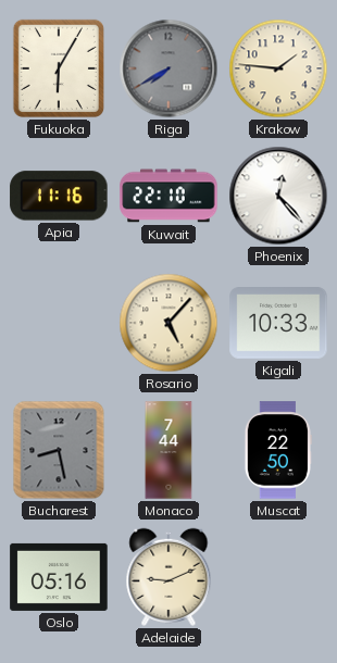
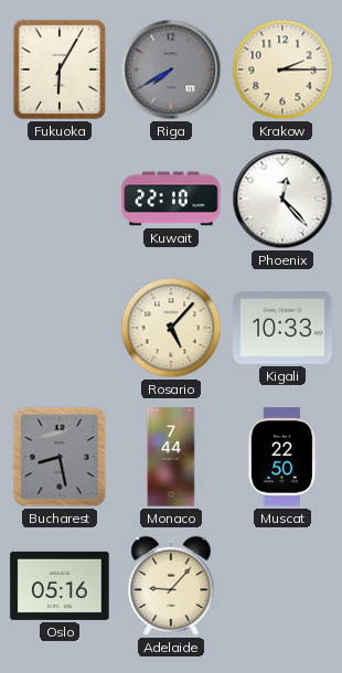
Krakow: 1:46 -> 2:15
Apia: 11:16 -> none
Adelaide: 9:11 -> 9:07
